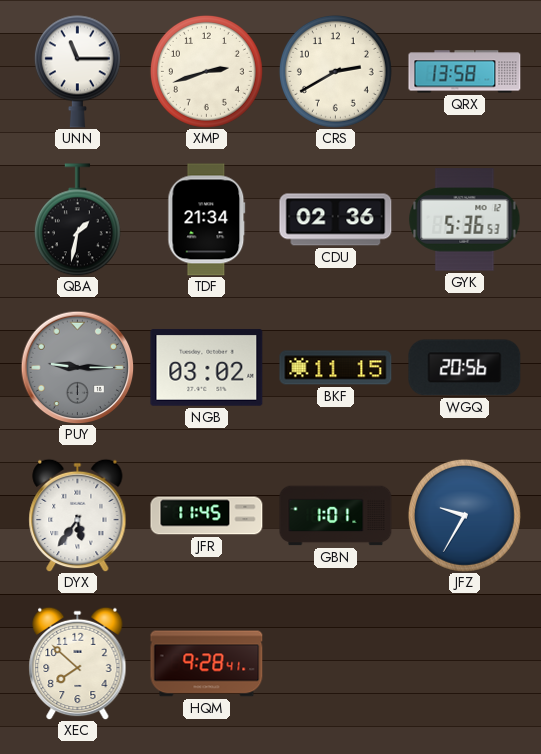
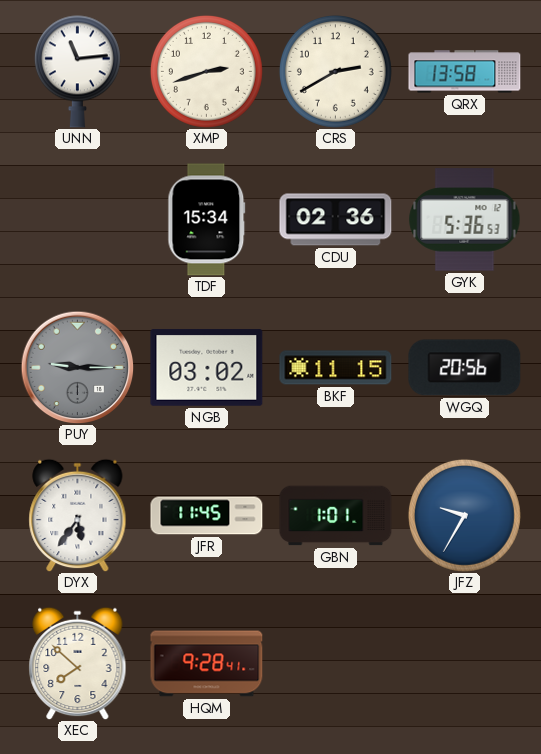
UNN: 11:15 -> 11:14
QBA: 1:32 -> none
TDF: 21:34 -> 15:34
